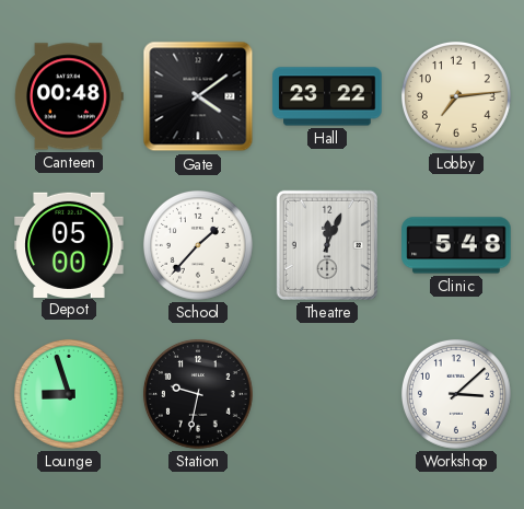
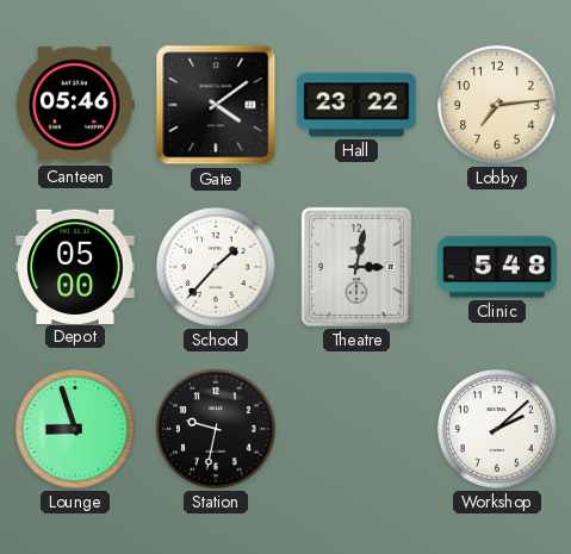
Canteen: 00:48 -> 05:46
Theatre: 12:04 -> 3:02
Workshop: 3:08 -> 2:08
